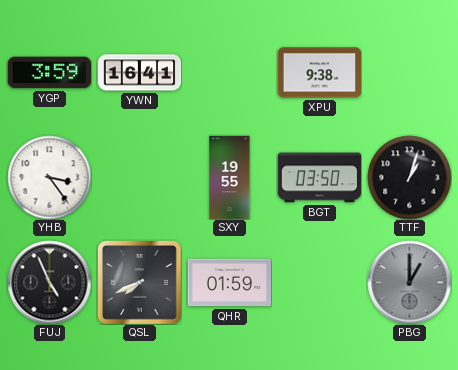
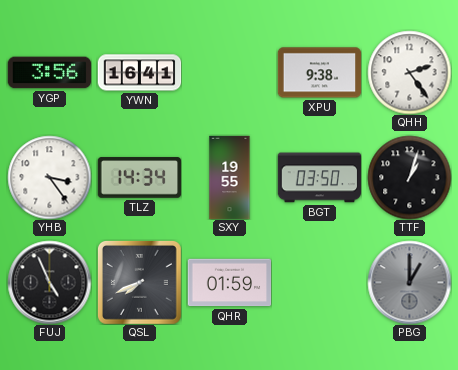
YGP: 3:59 -> 3:56
QHH: none -> 2:24
TLZ: none -> 14:34
